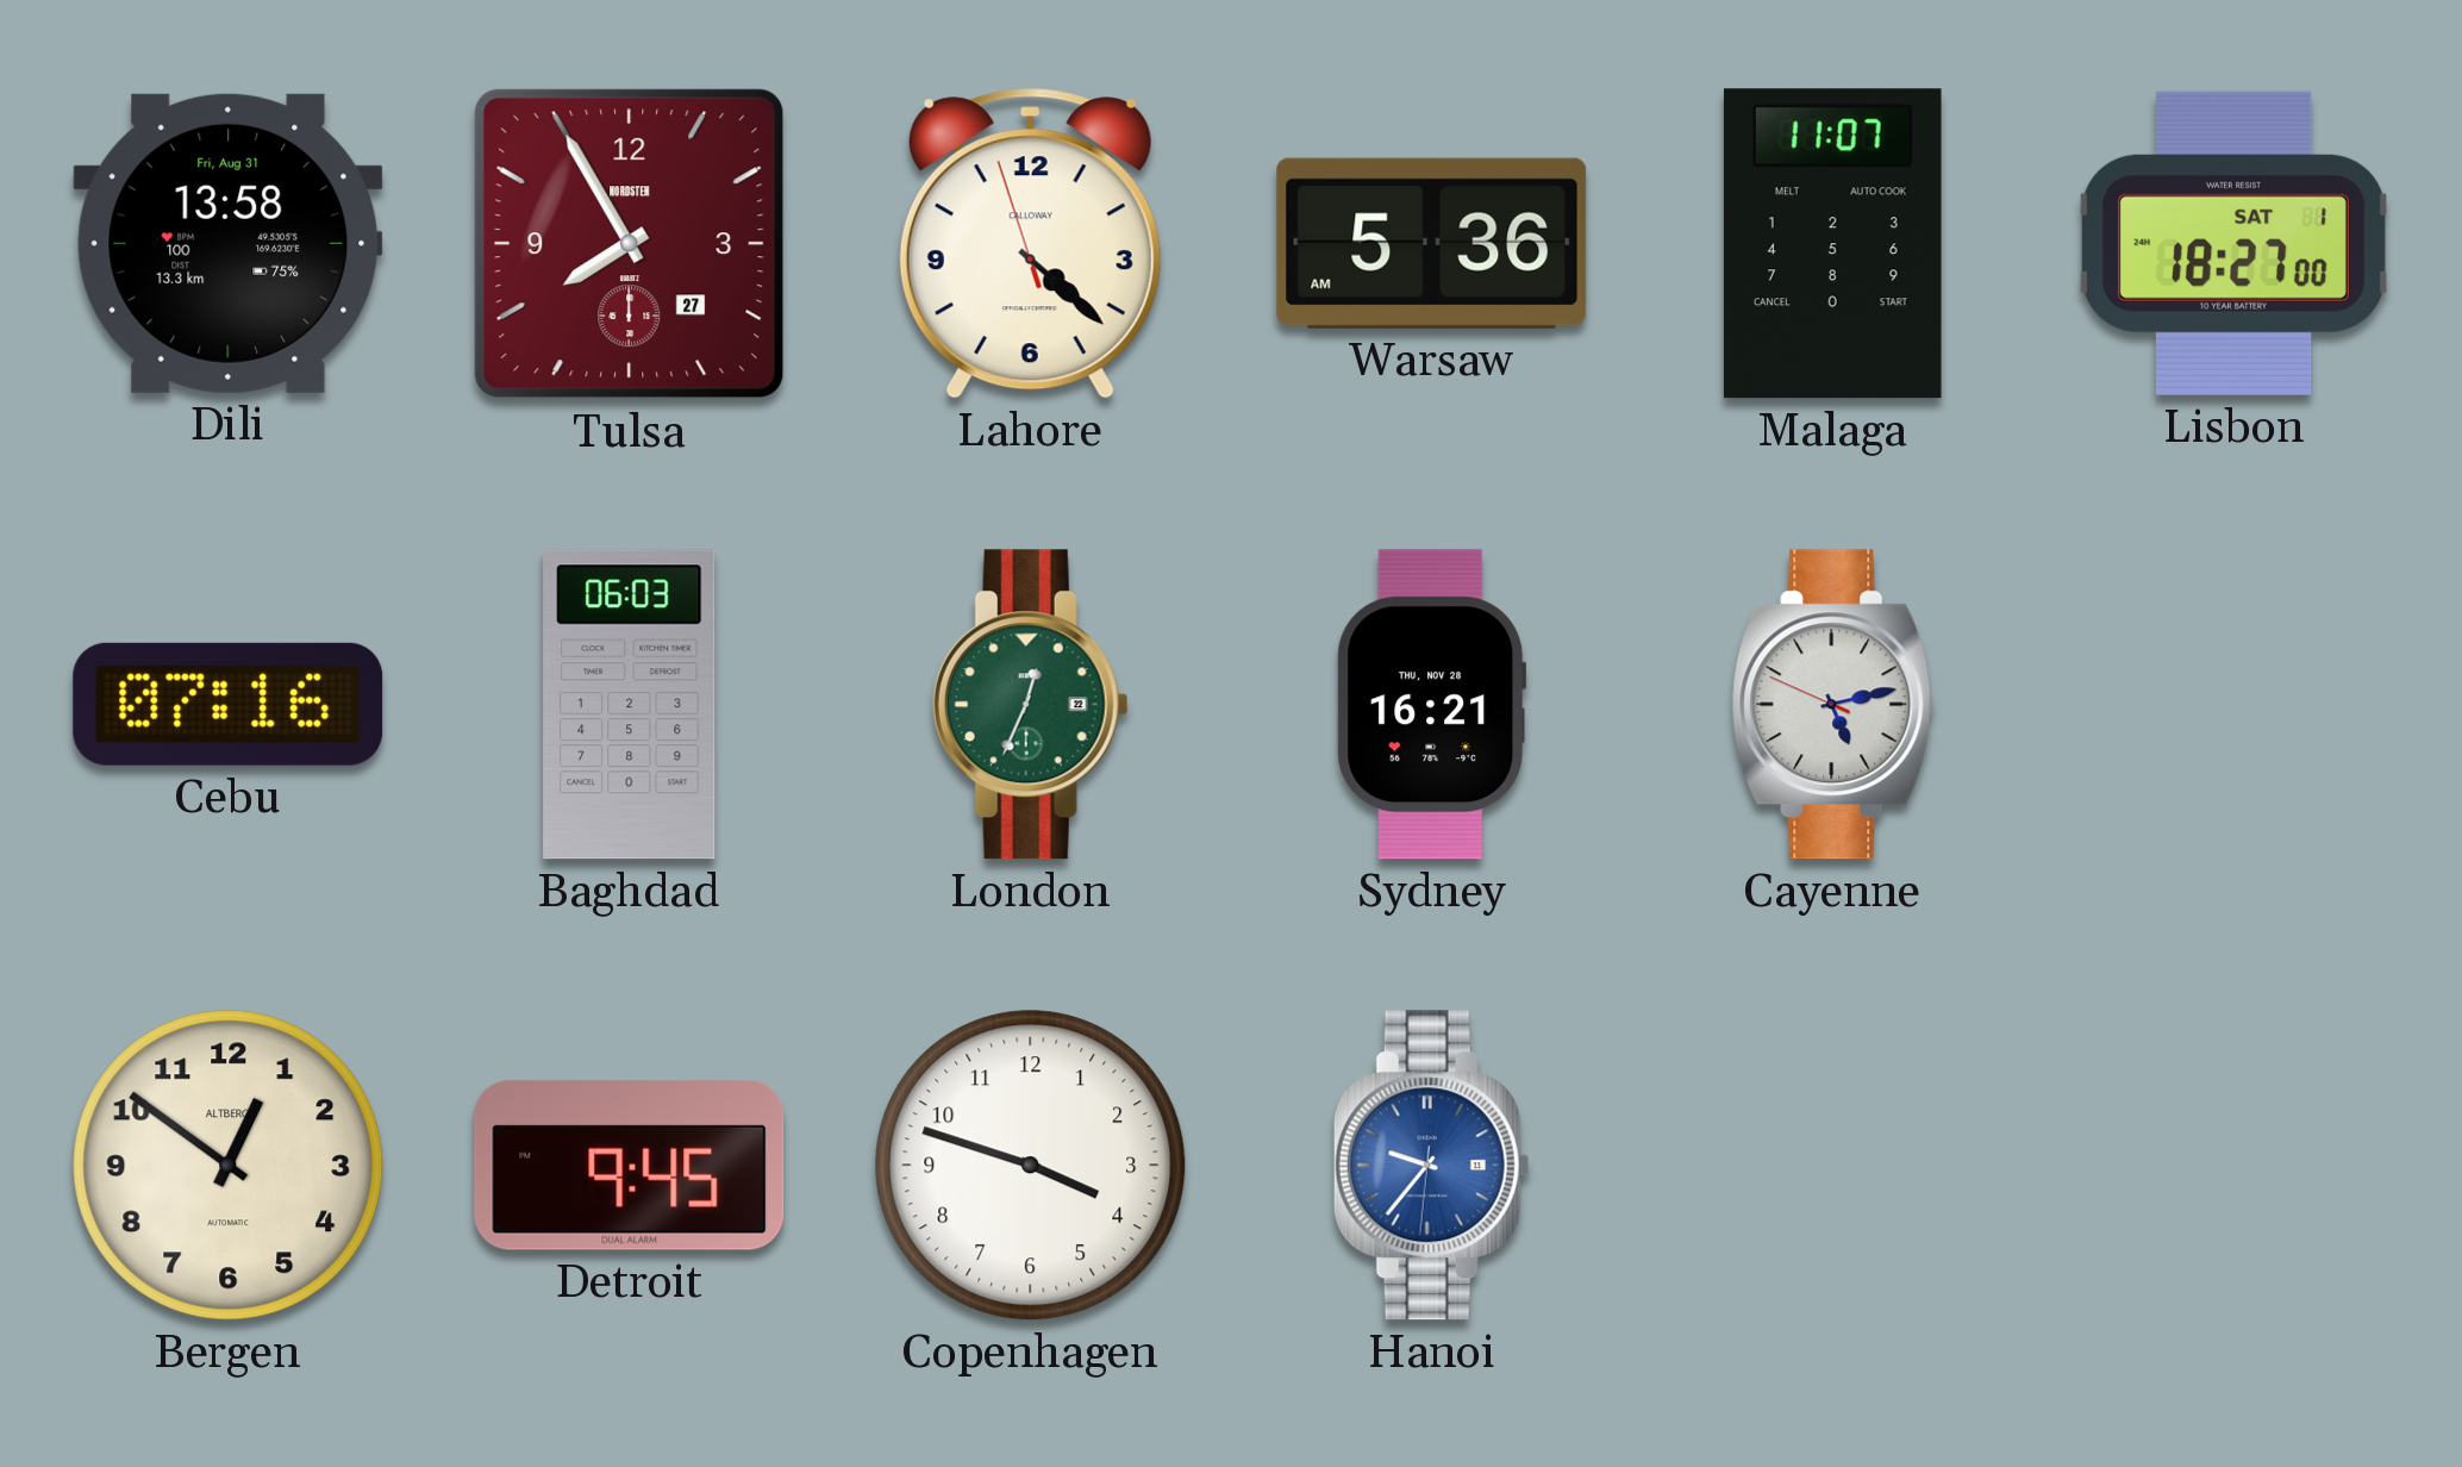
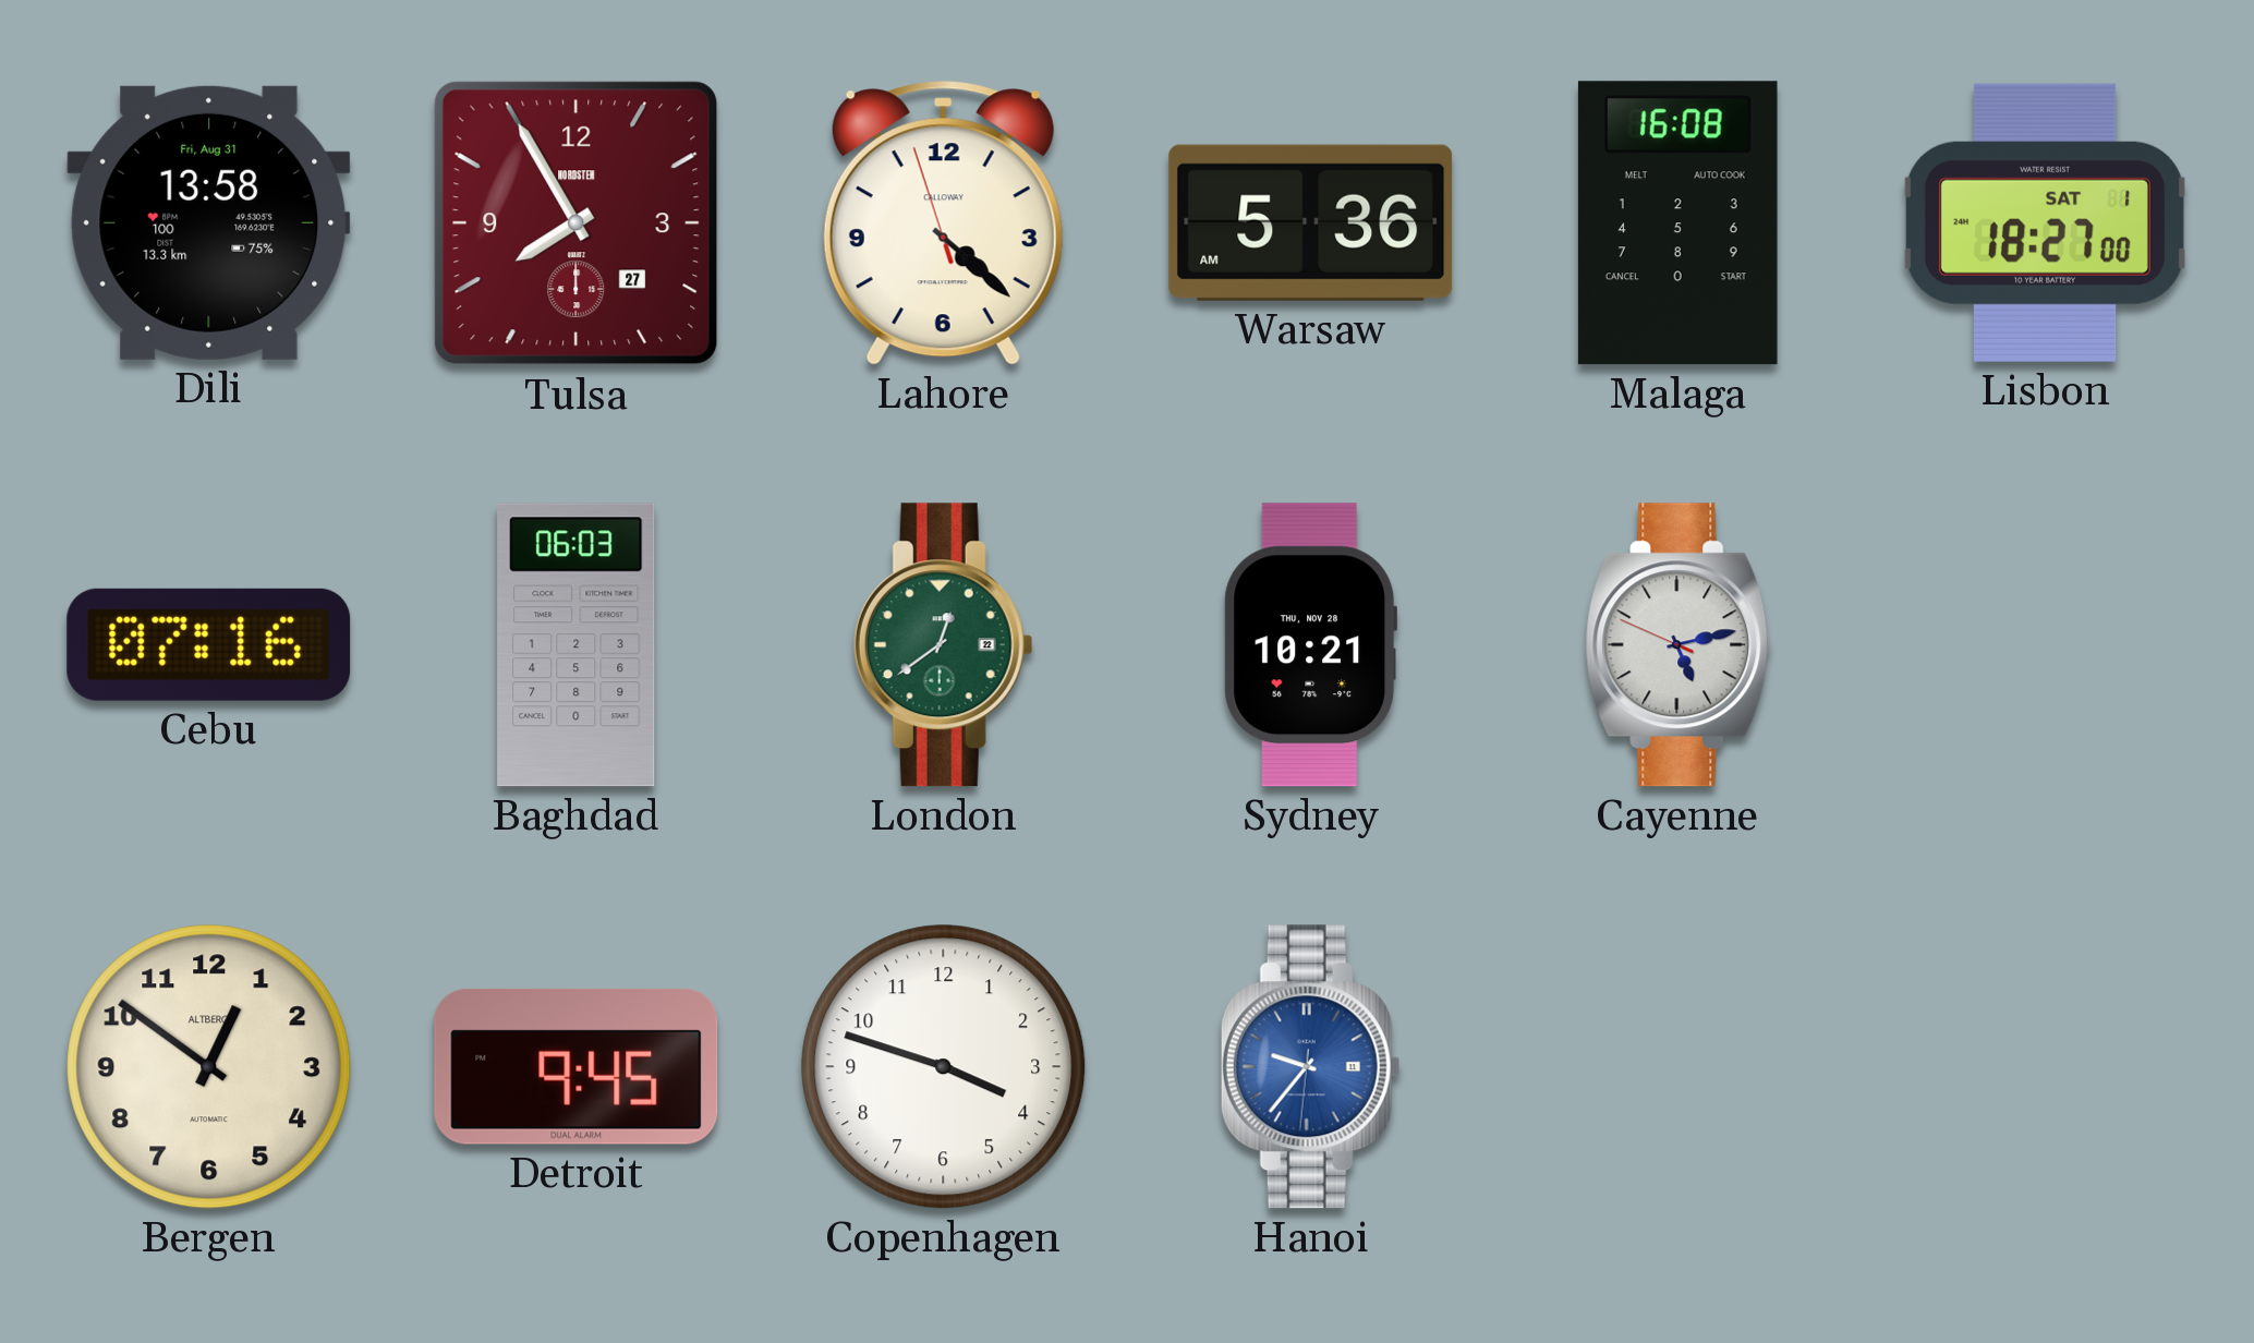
Malaga: 11:07 -> 16:08
London: 12:34 -> 12:39
Sydney: 16:21 -> 10:21
